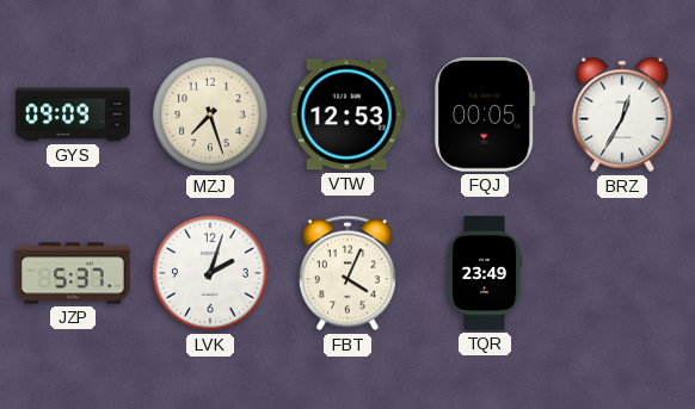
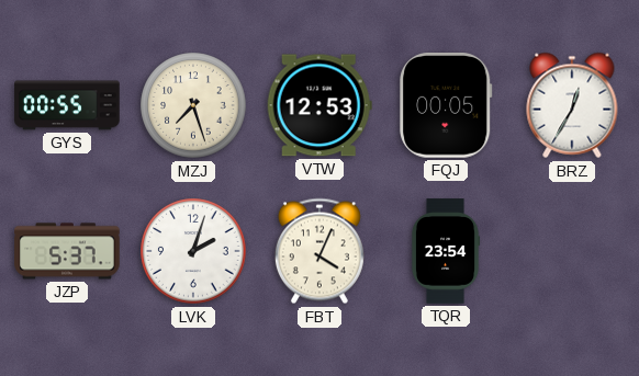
GYS: 09:09 -> 00:55
TQR: 23:49 -> 23:54
